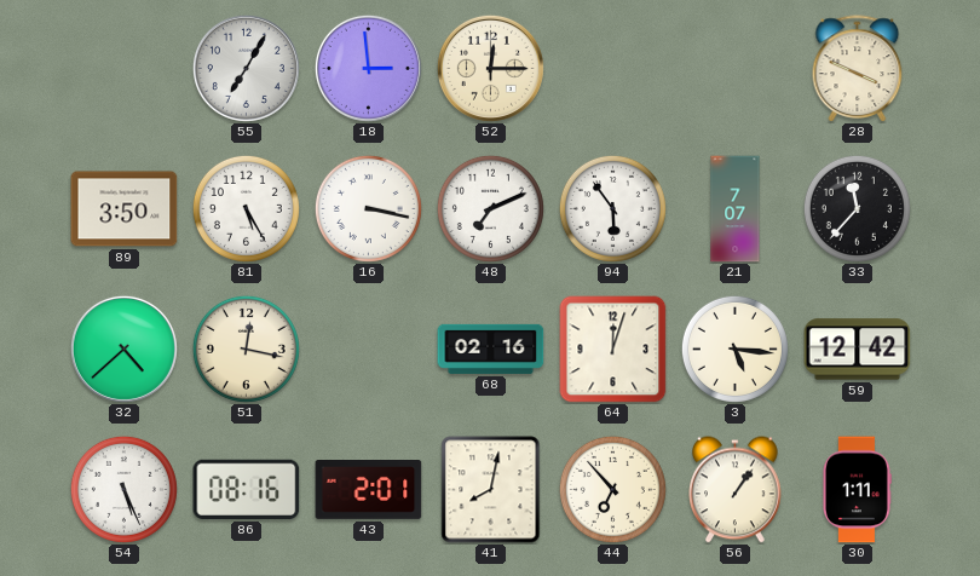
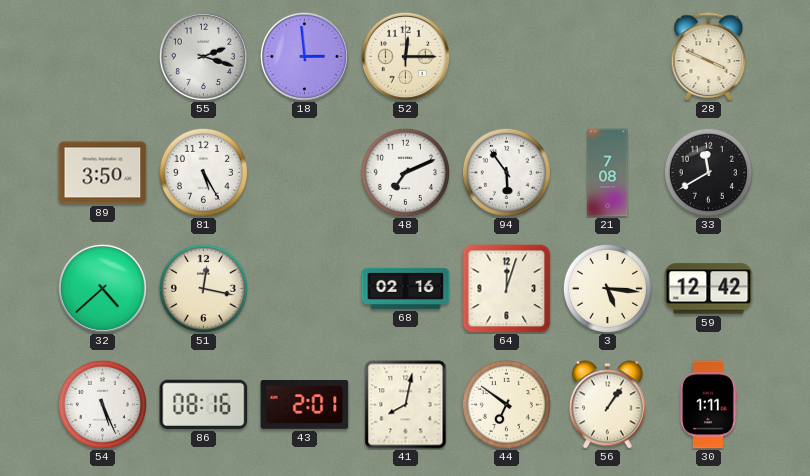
55: 7:05 -> 2:18
16: 3:17 -> none
21: 7:07 -> 7:08
33: 11:37 -> 11:40
44: 6:53 -> 6:51
